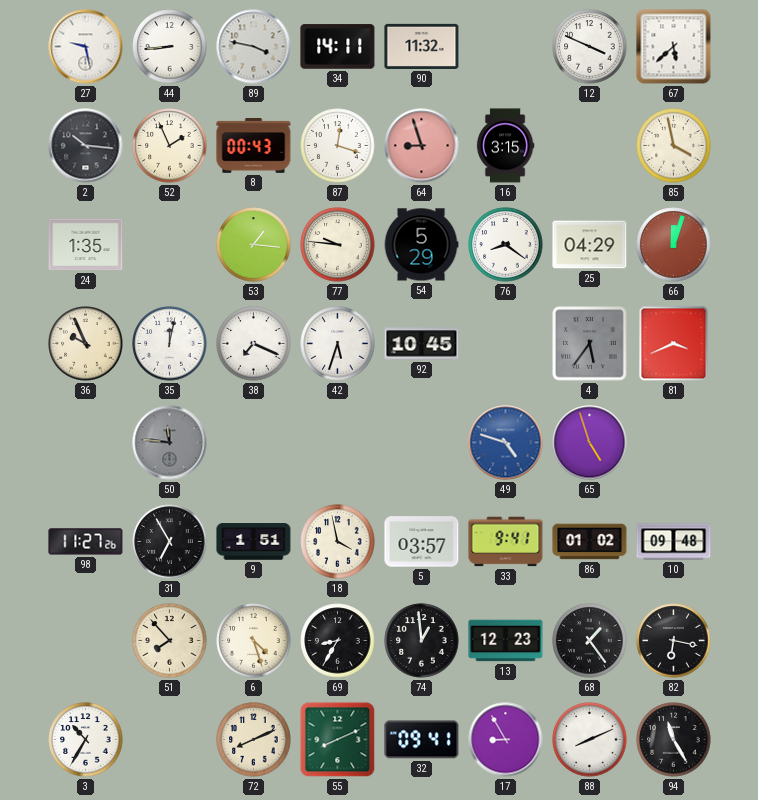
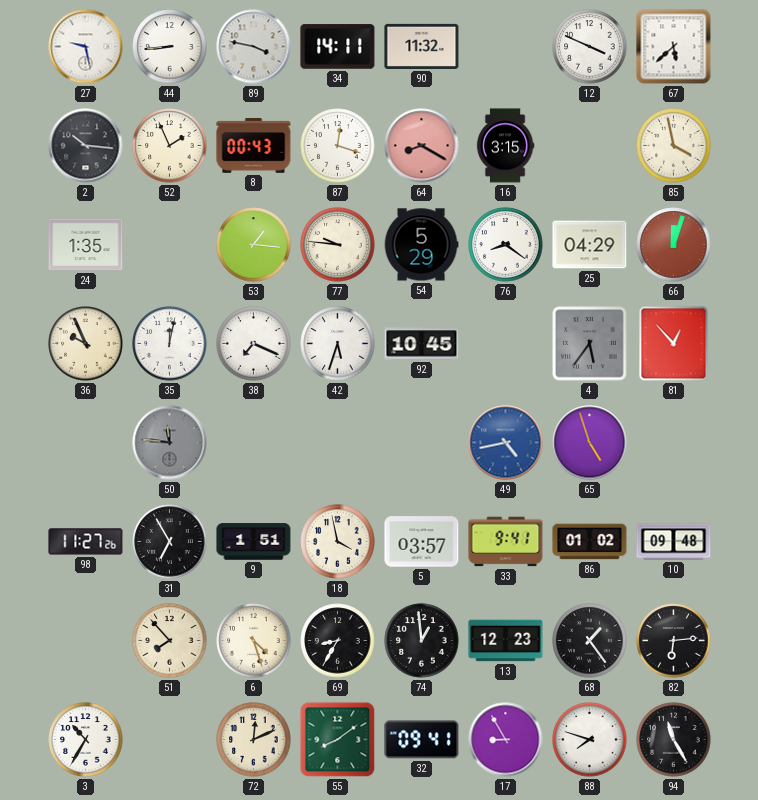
64: 8:57 -> 8:20
81: 3:41 -> 12:53
49: 4:48 -> 4:43
82: 6:17 -> 6:14
72: 8:11 -> 12:11
55: 8:11 -> 8:09
88: 8:11 -> 7:48
